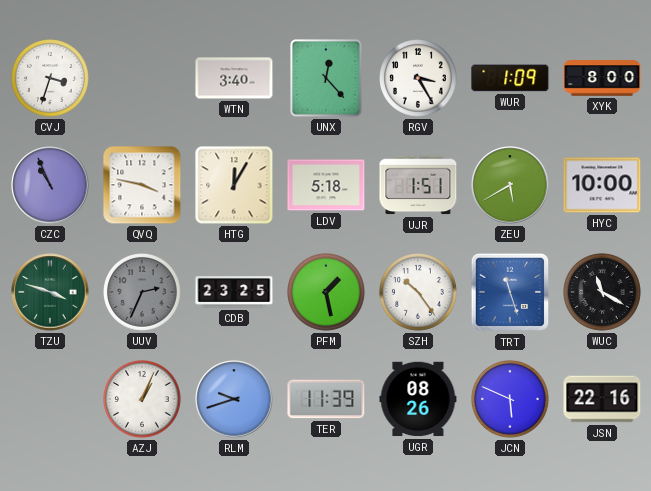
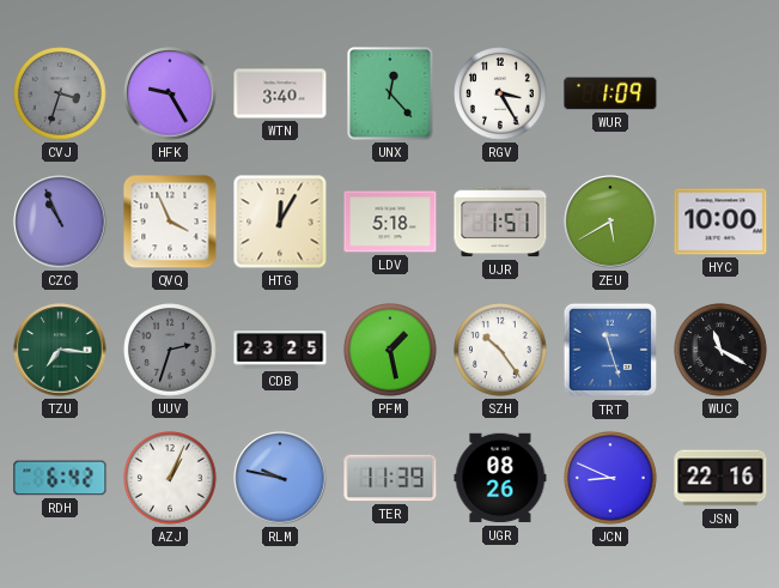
CVJ dial: white -> grey
HFK: none -> 9:25
XYK: 8:00 -> none
QVQ: 3:47 -> 3:56
TZU: 3:48 -> 7:16
UUV: 2:34 -> 2:33
RDH: none -> 6:42
RLM: 9:42 -> 9:47
JCN: 5:49 -> 8:49
